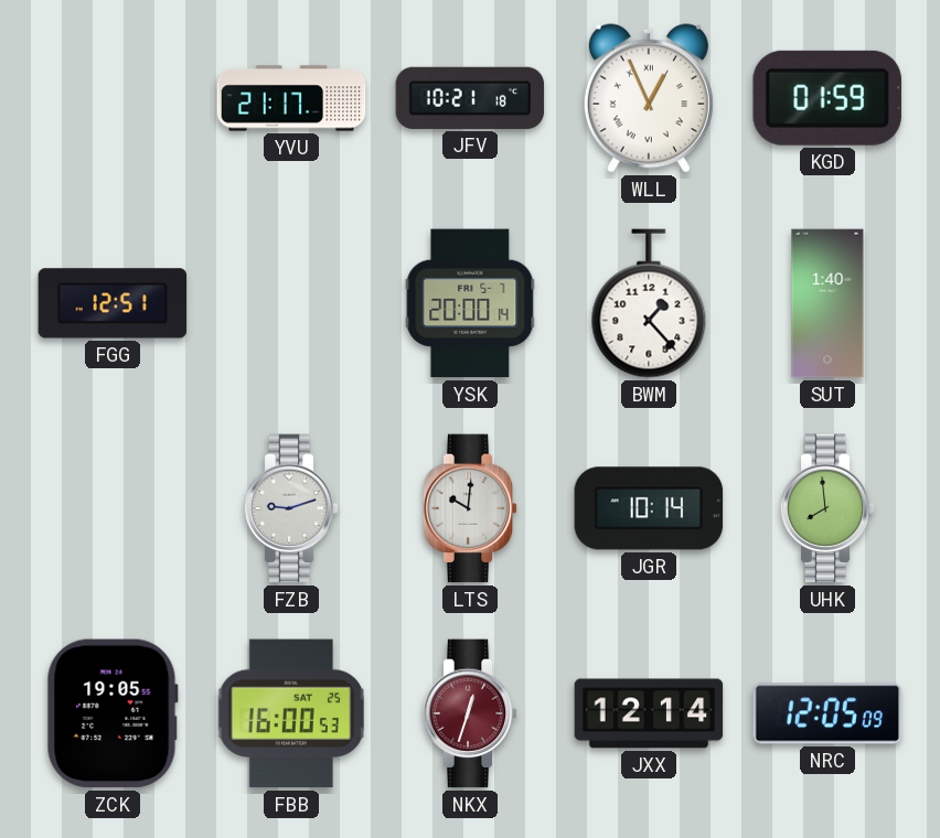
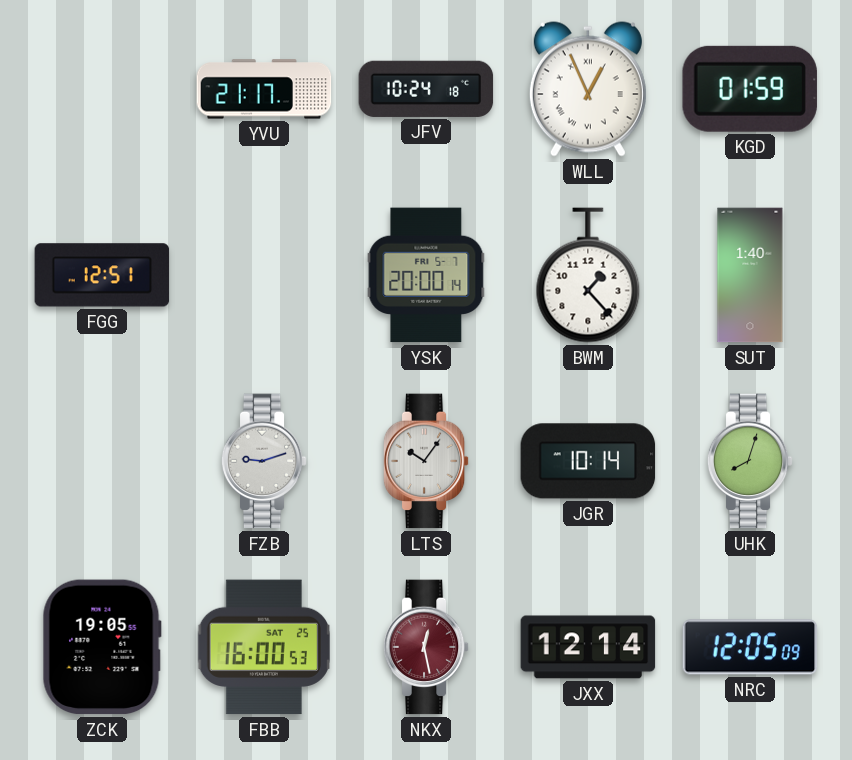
JFV: 10:21 -> 10:24
LTS: 10:01 -> 10:06
UHK: 7:59 -> 8:03
NKX: 12:33 -> 12:28
